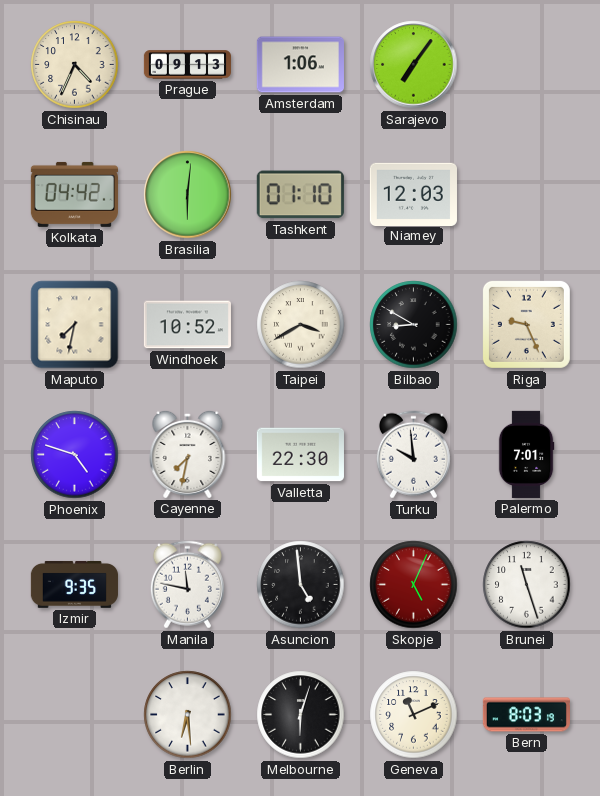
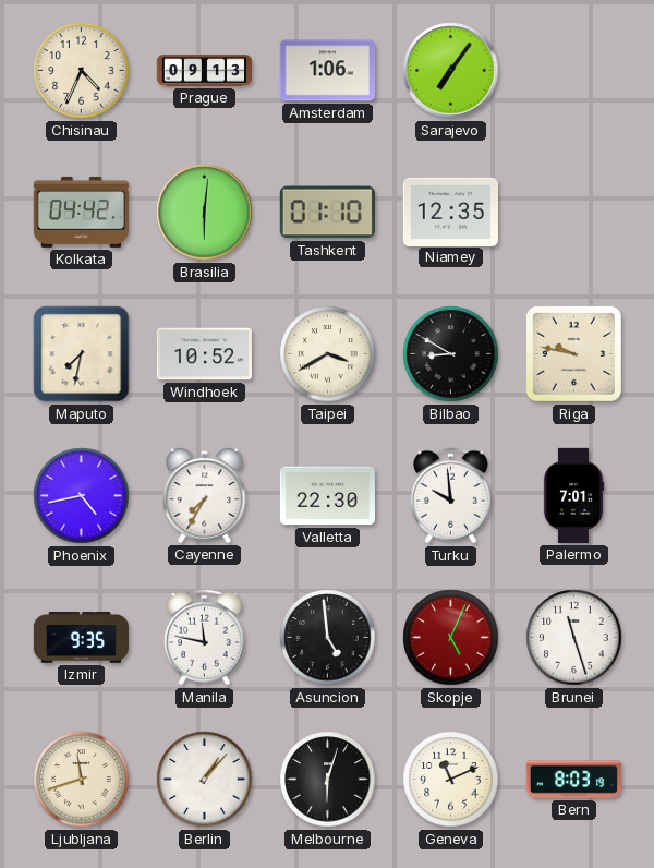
Niamey: 12:03 -> 12:35
Riga: 9:26 -> 9:47
Phoenix: 4:48 -> 4:43
Cayenne: 7:32 -> 7:35
Ljubljana: none -> 11:42
Berlin: 6:29 -> 1:07
